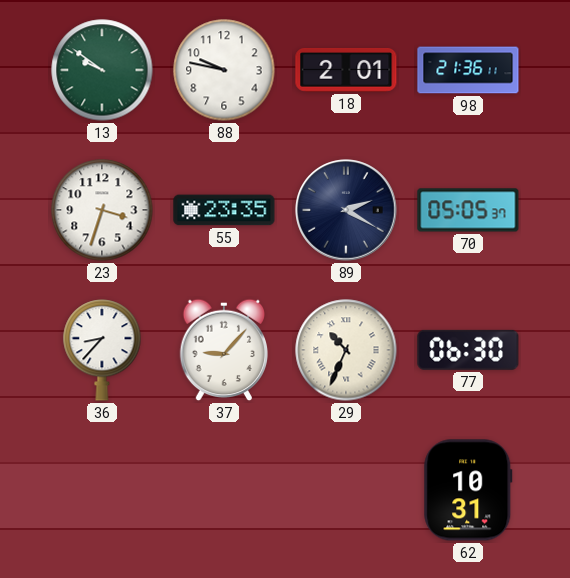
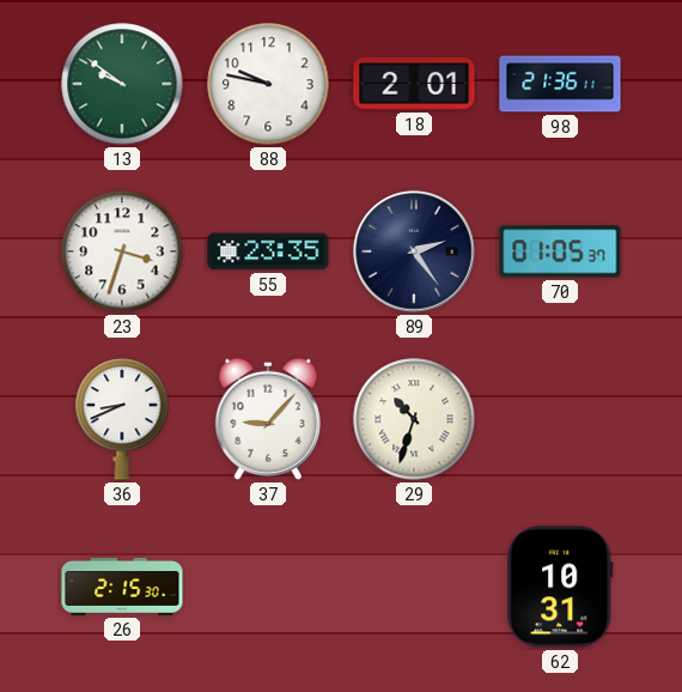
89: 2:20 -> 2:24
70: 05:05 -> 01:05
36: 8:37 -> 8:41
29: 10:34 -> 10:33
77: 06:30 -> none
26: none -> 2:15
